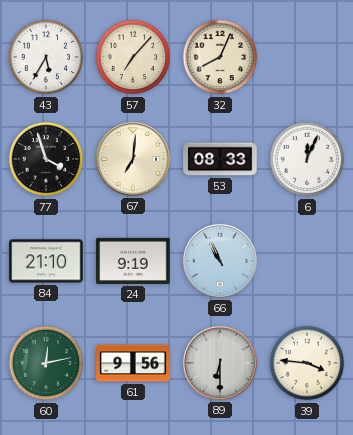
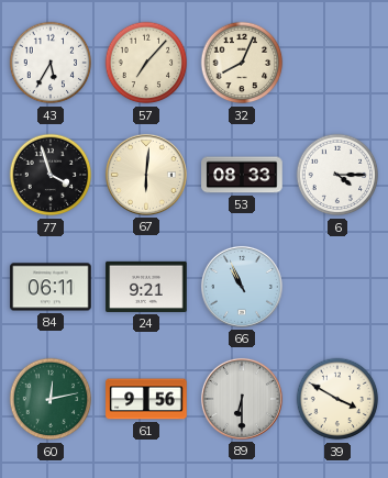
67: 7:01 -> 6:01
6: 12:04 -> 4:15
84: 21:10 -> 06:11
24: 9:19 -> 9:21
39: 3:46 -> 3:50
